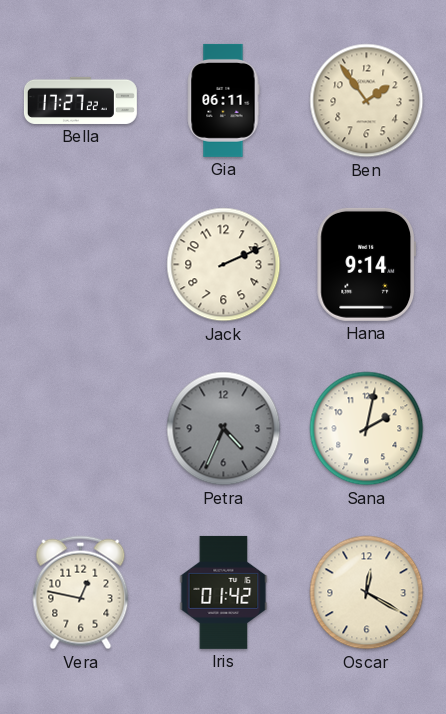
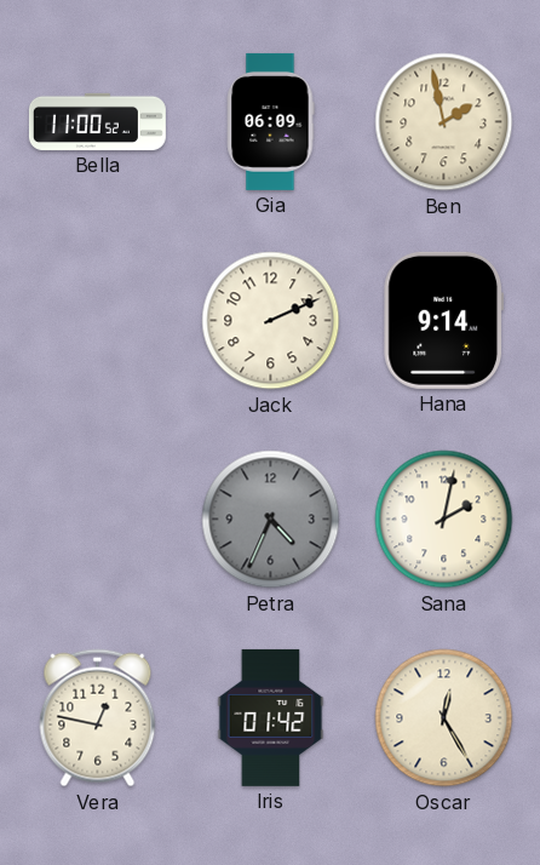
Bella: 17:27 -> 11:00
Gia: 06:11 -> 06:09
Ben: 1:54 -> 1:58
Oscar: 12:20 -> 12:25
